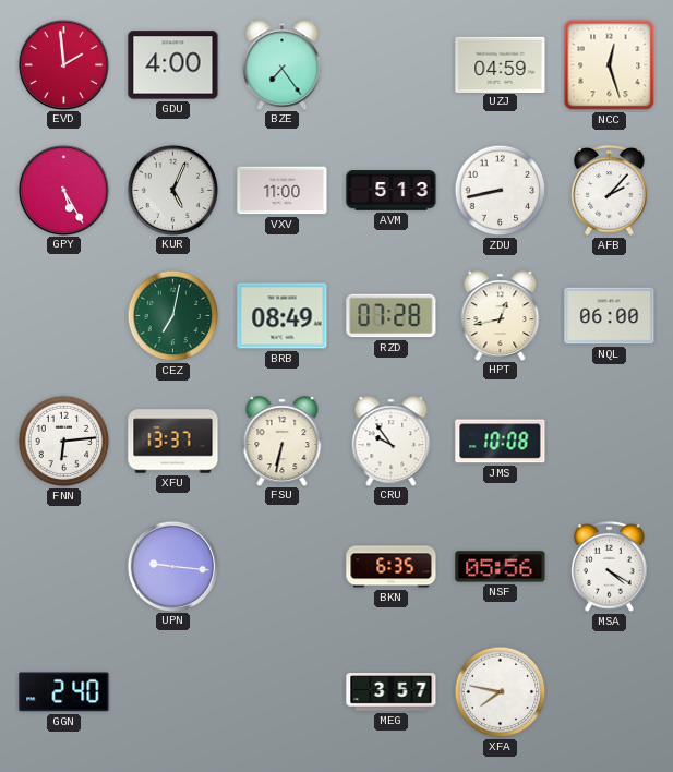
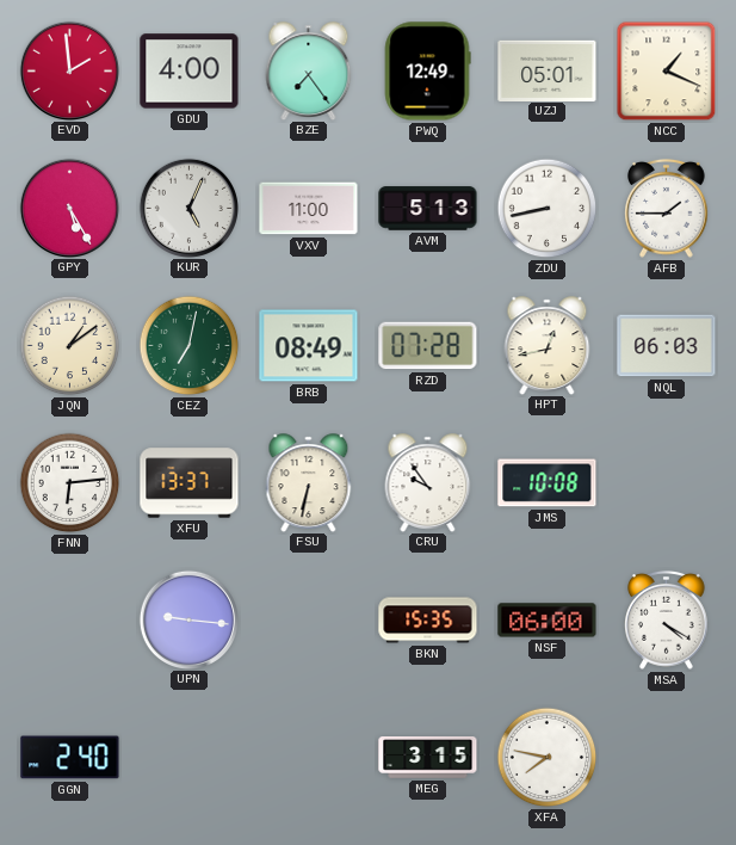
PWQ: none -> 12:49
UZJ: 04:59 -> 05:01
NCC: 12:27 -> 1:19
AFB: 2:07 -> 1:45
JQN: none -> 1:09
NQL: 06:00 -> 06:03
BKN: 6:35 -> 15:35
NSF: 05:56 -> 06:00
MEG: 3:57 -> 3:15
